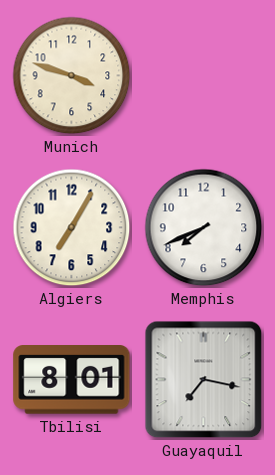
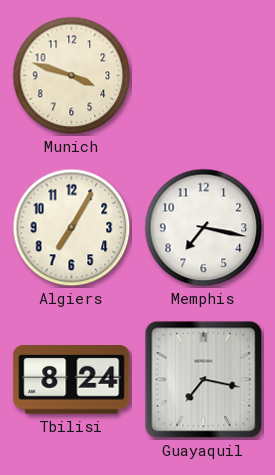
Memphis: 7:41 -> 7:17
Tbilisi: 8:01 -> 8:24
